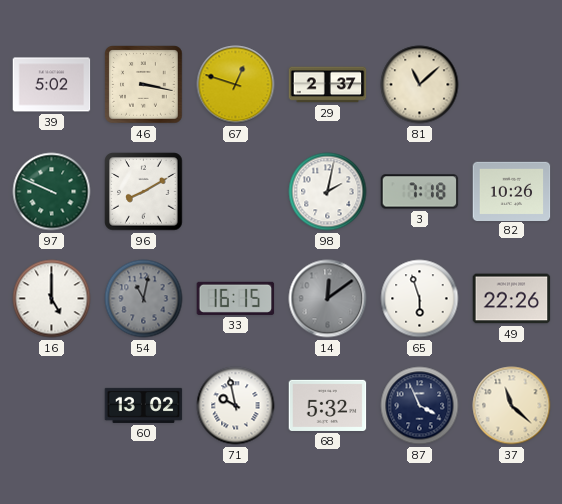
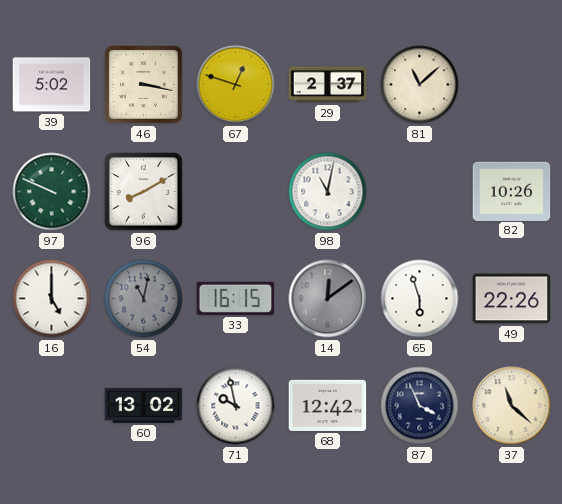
98: 2:02 -> 11:02
3: 7:18 -> none
68: 5:32 -> 12:42
